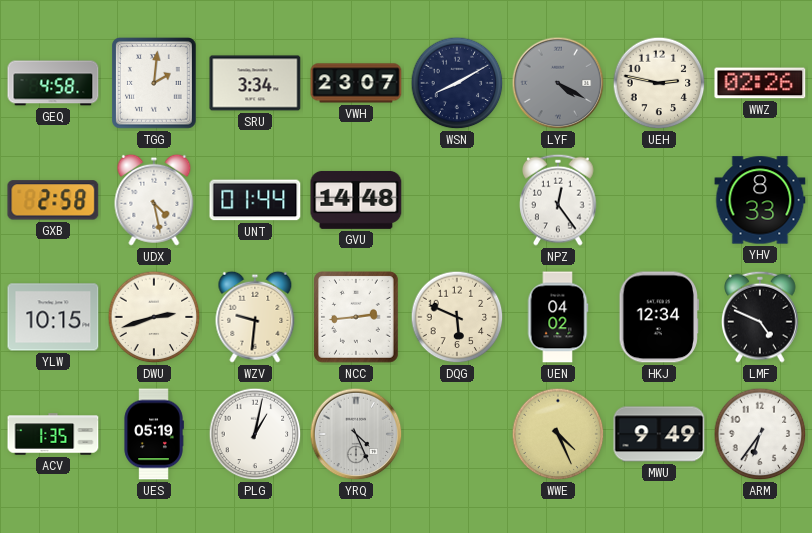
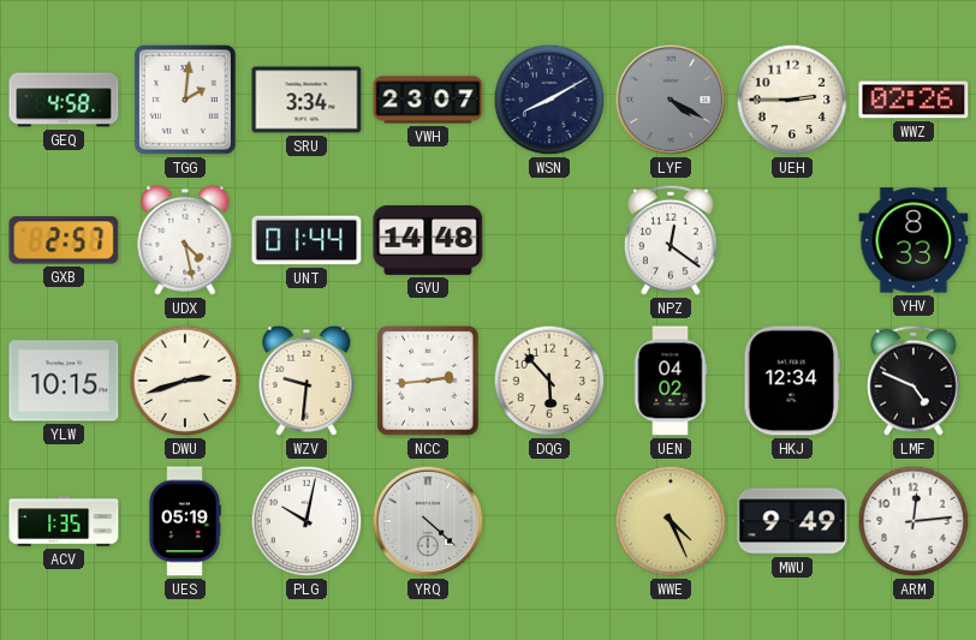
UEH: 2:47 -> 2:45
GXB: 2:58 -> 2:57
NPZ: 12:24 -> 12:21
DQG: 5:49 -> 5:53
PLG: 1:02 -> 10:02
YRQ: 4:26 -> 4:22
ARM: 6:36 -> 12:14
